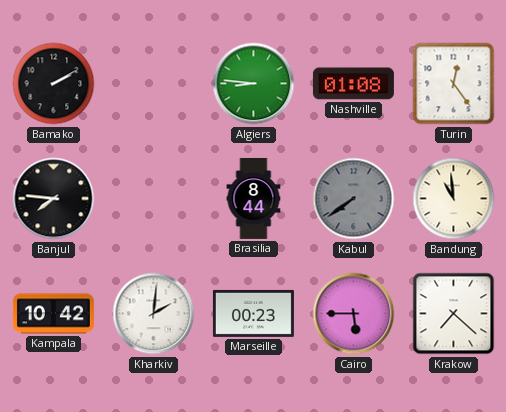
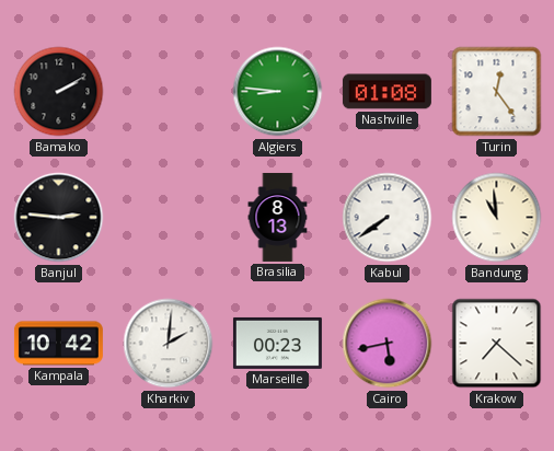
Banjul: 7:46 -> 2:46
Brasilia: 8:44 -> 8:13
Kabul dial: grey -> white
Cairo: 5:45 -> 5:43
